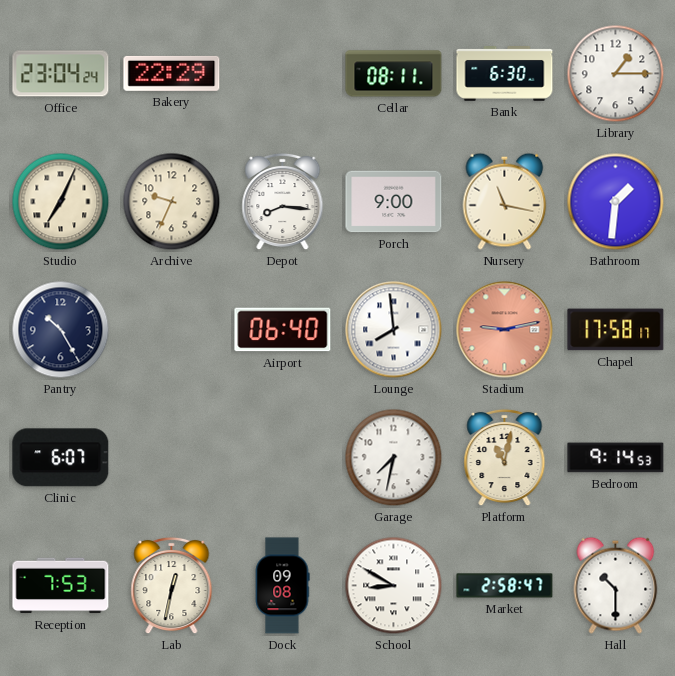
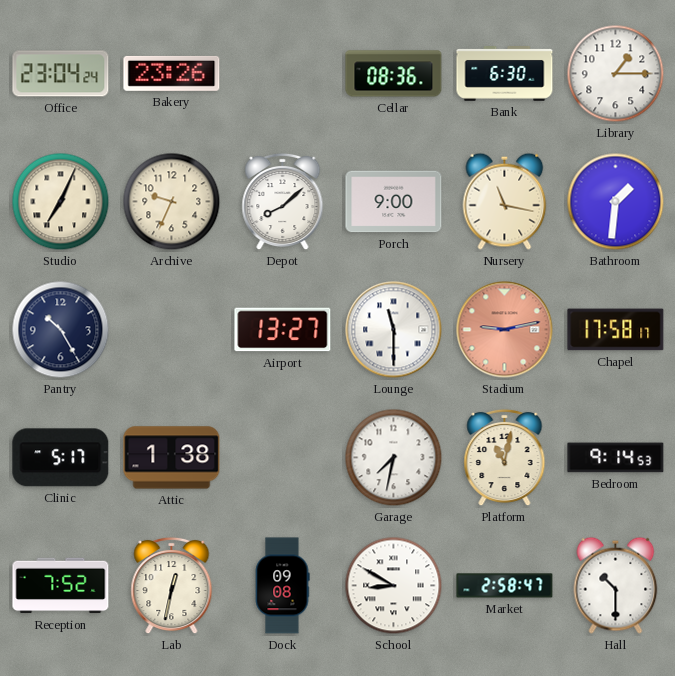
Bakery: 22:29 -> 23:26
Cellar: 08:11 -> 08:36
Depot: 8:16 -> 8:08
Airport: 06:40 -> 13:27
Lounge: 7:59 -> 11:30
Clinic: 6:07 -> 5:17
Attic: none -> 1:38
Reception: 7:53 -> 7:52
